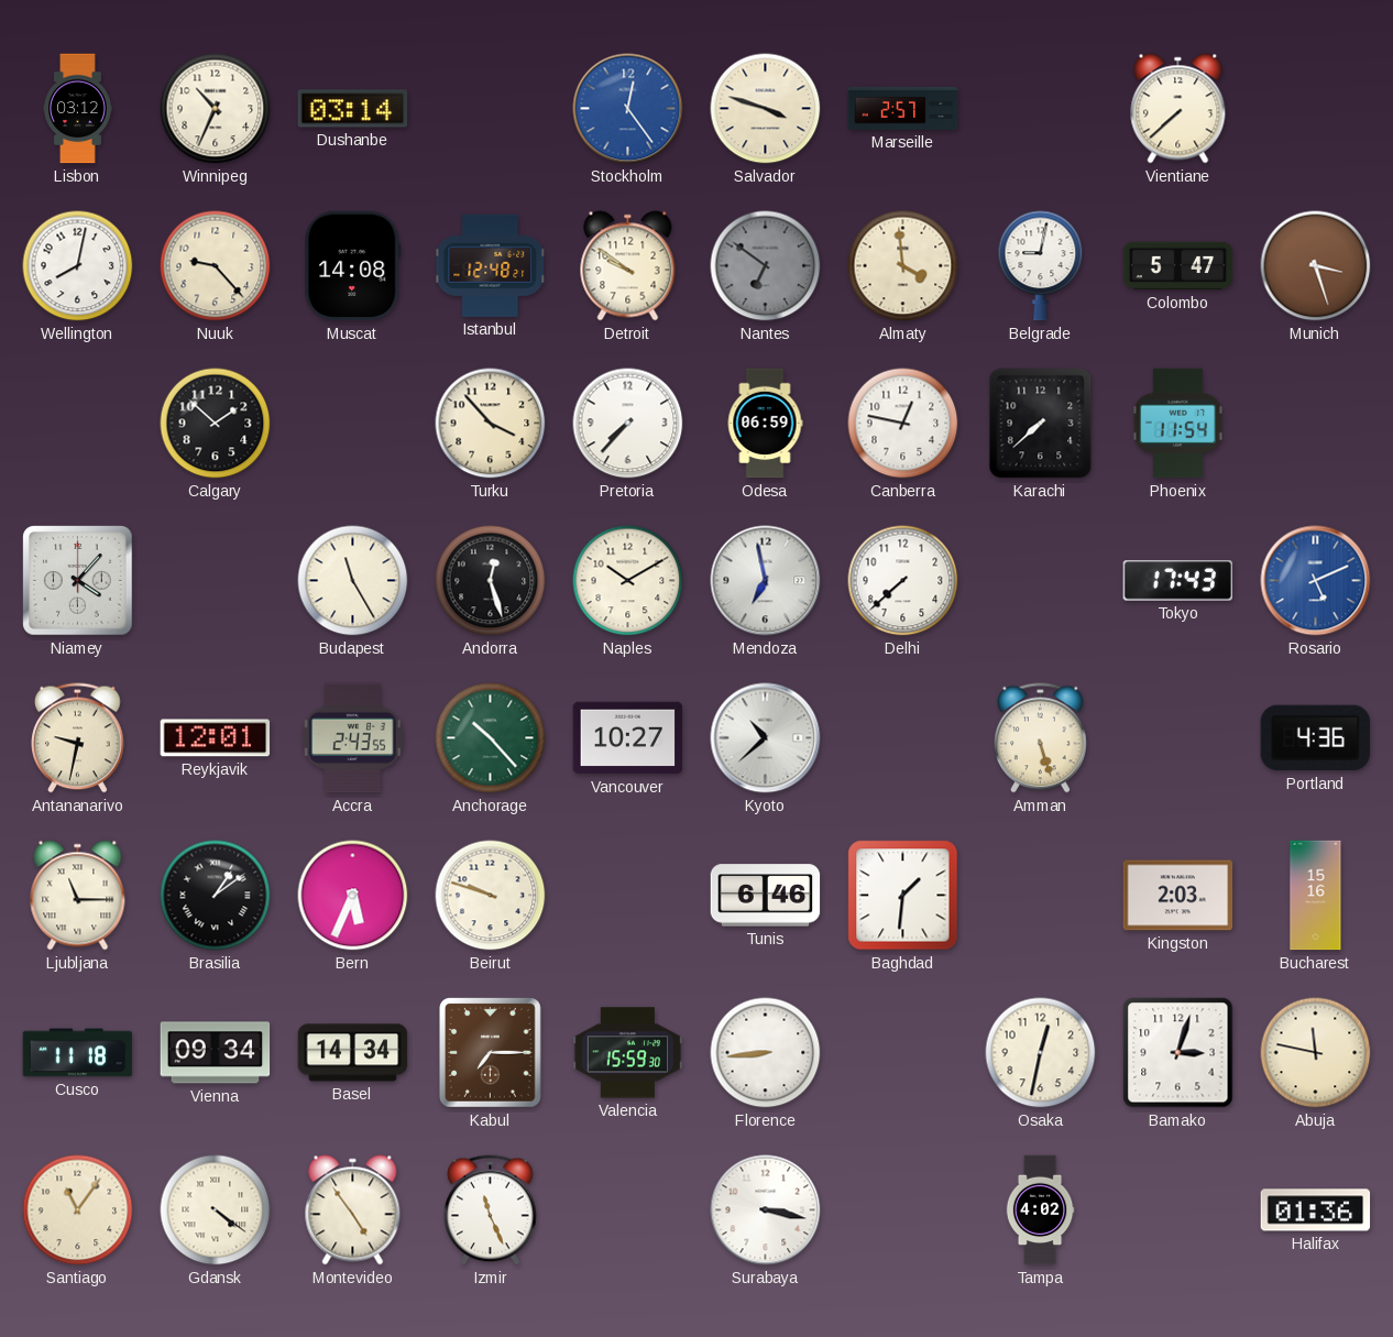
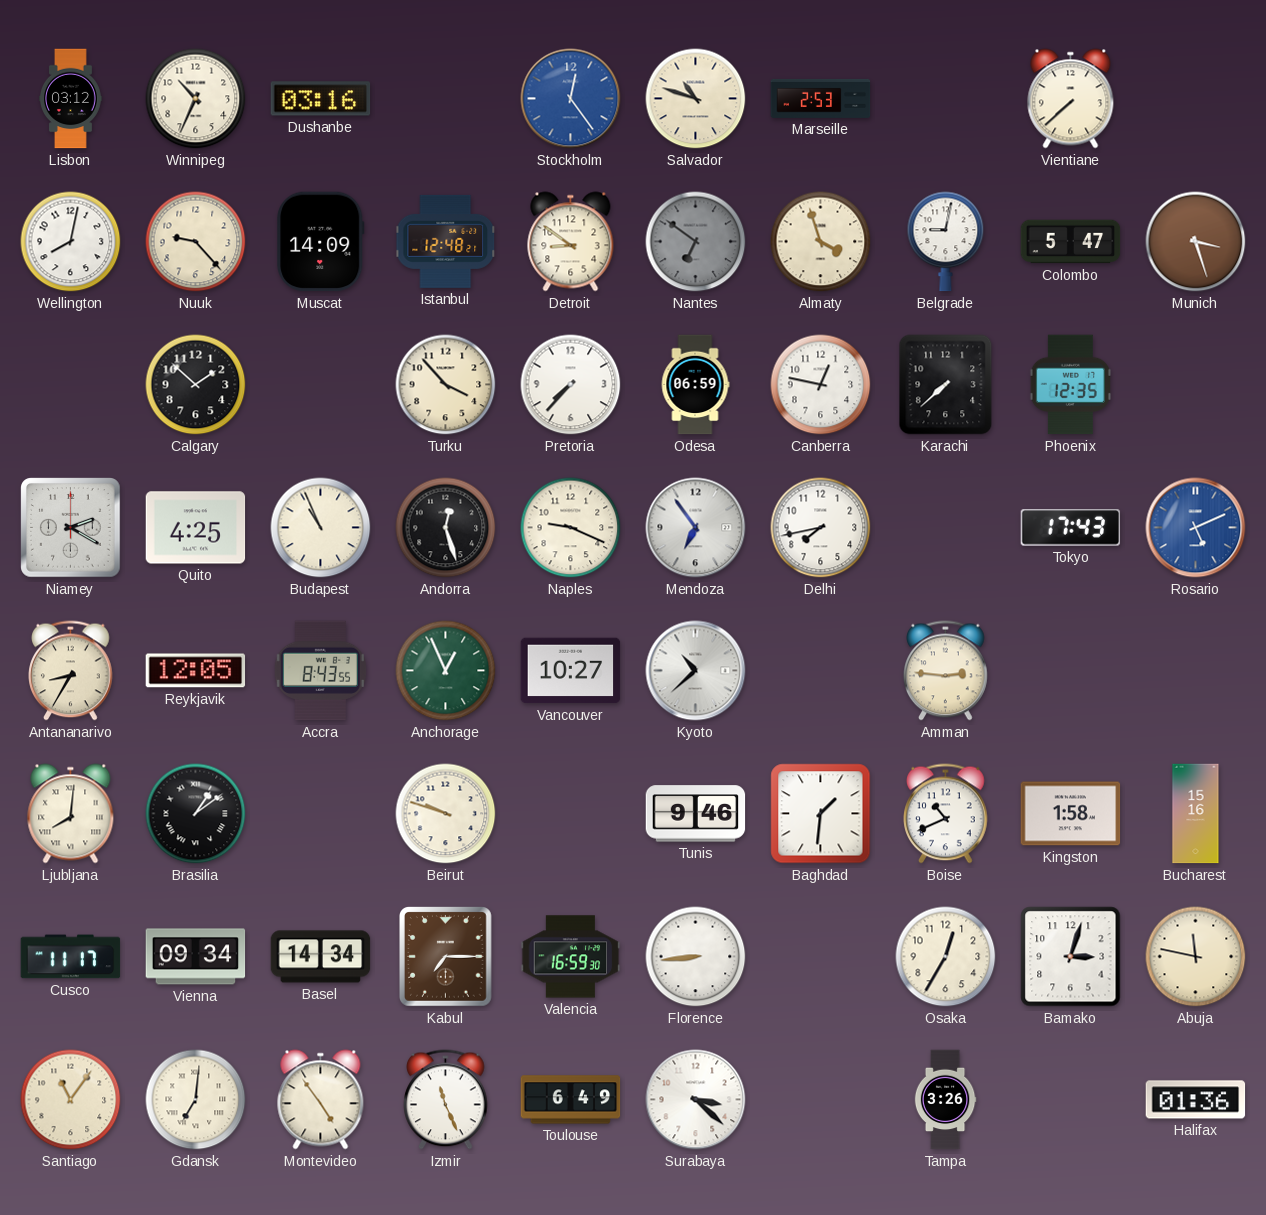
Dushanbe: 03:14 -> 03:16
Salvador: 3:48 -> 10:48
Marseille: 2:57 -> 2:53
Muscat: 14:08 -> 14:09
Detroit: 9:51 -> 8:51
Almaty: 3:59 -> 3:57
Phoenix: 11:54 -> 12:35
Niamey: 4:07 -> 2:20
Quito: none -> 4:25
Budapest: 11:25 -> 10:56
Naples: 10:10 -> 9:19
Mendoza: 6:58 -> 6:54
Delhi: 7:38 -> 7:43
Antananarivo: 9:32 -> 8:35
Reykjavik: 12:01 -> 12:05
Accra: 2:43 -> 8:43
Anchorage: 10:23 -> 12:56
Amman: 5:27 -> 2:46
Portland: 4:36 -> none
Ljubljana: 11:15 -> 8:01
Bern: 5:34 -> none
Tunis: 6:46 -> 9:46
Boise: none -> 10:41
Kingston: 2:03 -> 1:58
Cusco: 11:18 -> 11:17
Valencia: 15:59 -> 16:59
Osaka: 12:32 -> 12:35
Gdansk: 4:21 -> 7:01
Toulouse: none -> 6:49
Surabaya: 3:17 -> 3:22
Tampa: 4:02 -> 3:26
